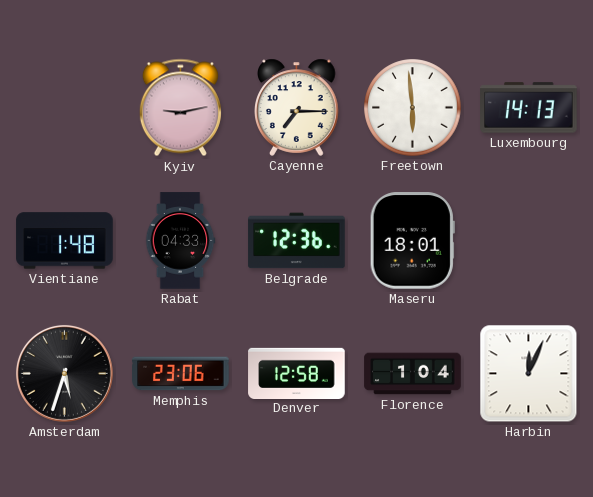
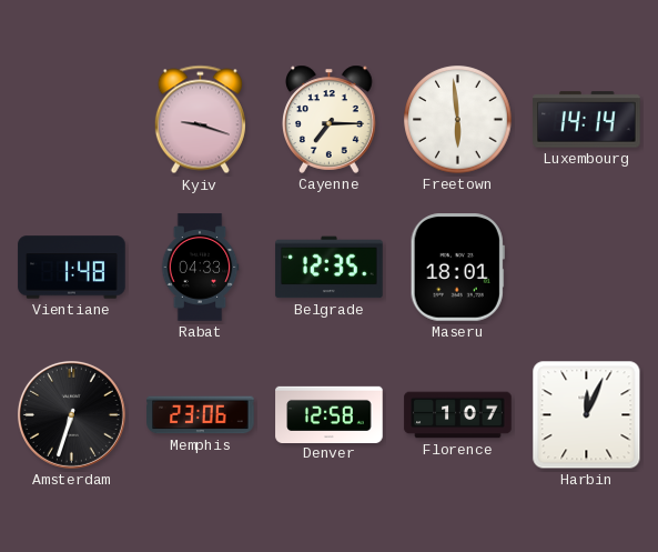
Kyiv: 9:13 -> 9:18
Luxembourg: 14:13 -> 14:14
Belgrade: 12:36 -> 12:35
Amsterdam: 5:33 -> 6:33
Florence: 1:04 -> 1:07
